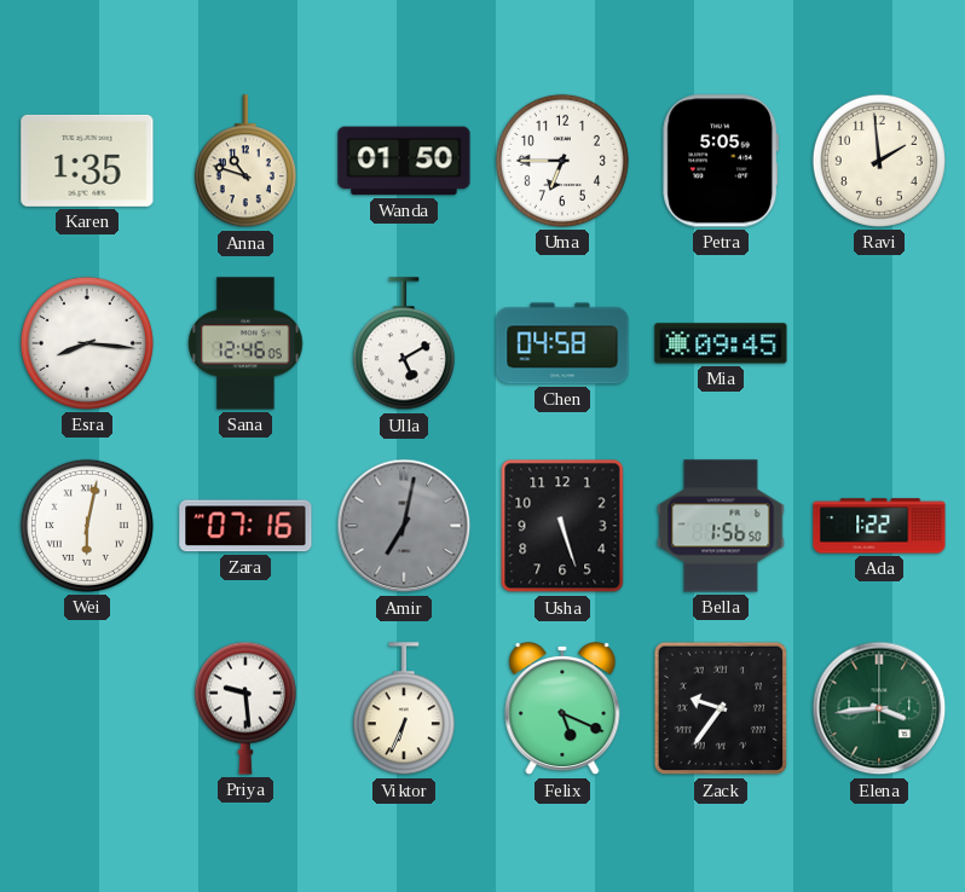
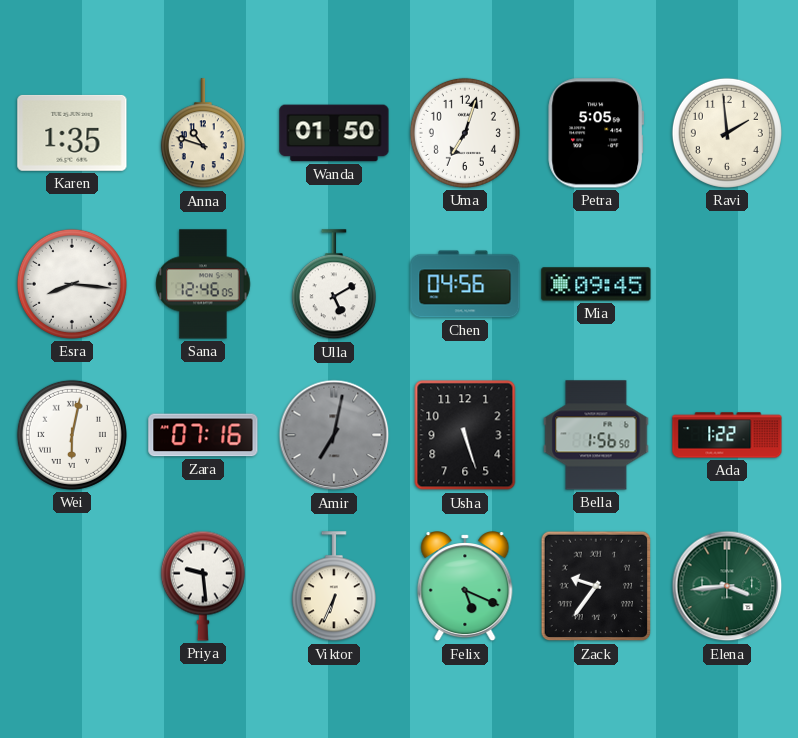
Uma: 6:45 -> 7:03
Chen: 04:58 -> 04:56
